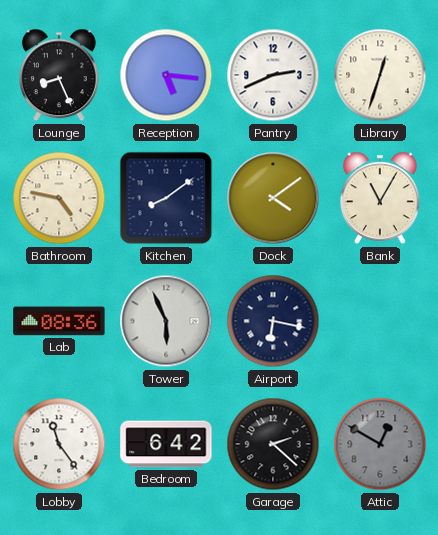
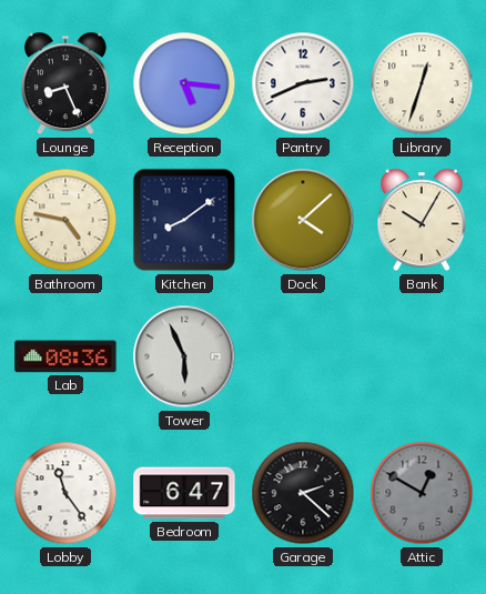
Dock: 4:09 -> 4:08
Bank: 11:05 -> 10:05
Airport: 6:17 -> none
Bedroom: 6:42 -> 6:47
